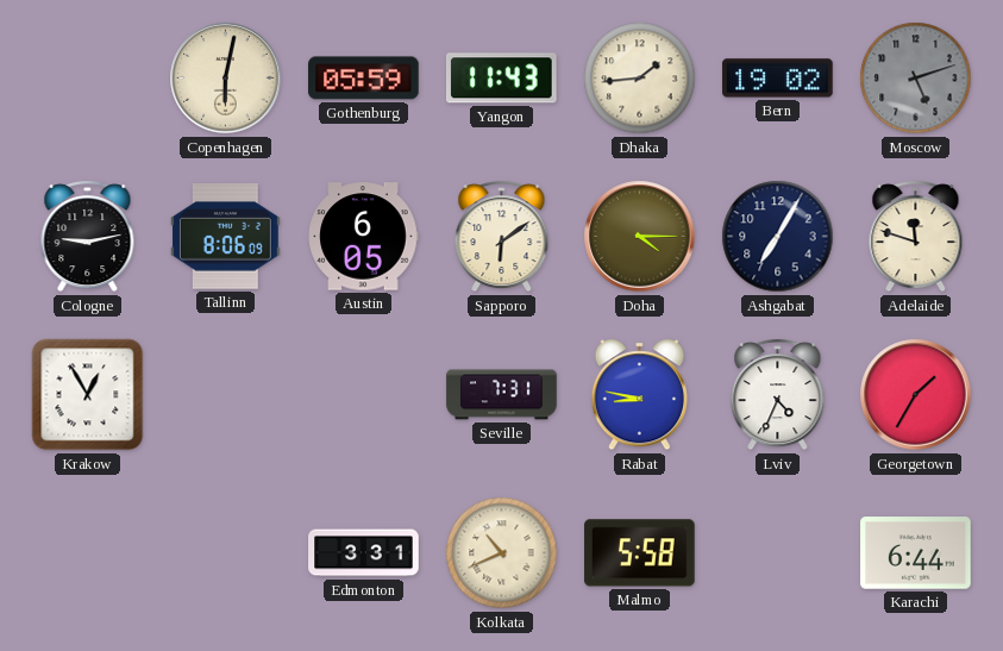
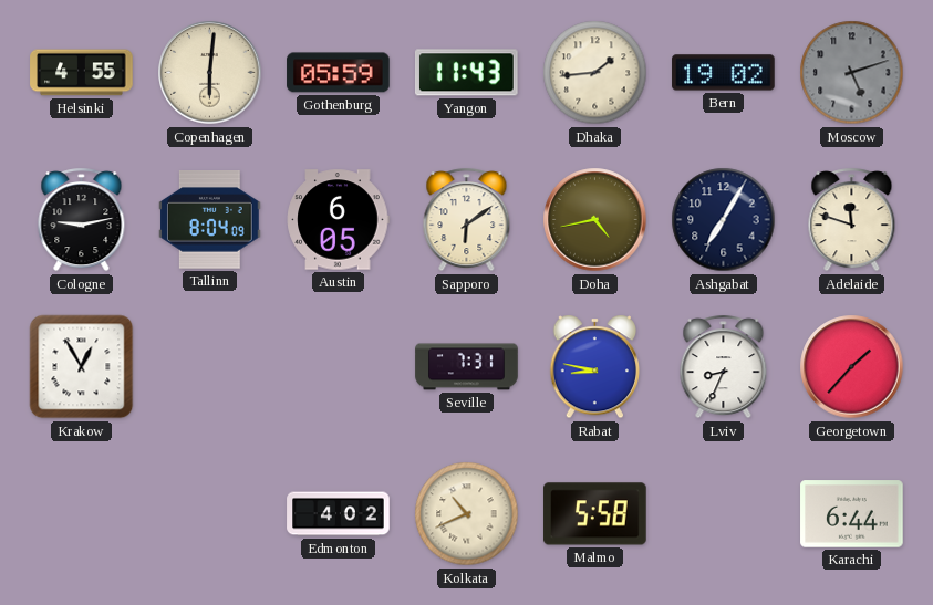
Helsinki: none -> 4:55
Copenhagen: 6:02 -> 6:01
Tallinn: 8:06 -> 8:04
Doha: 4:15 -> 4:43
Lviv: 4:34 -> 8:34
Georgetown: 1:35 -> 1:37
Edmonton: 3:31 -> 4:02
